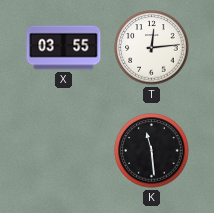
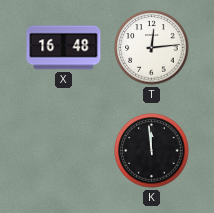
X: 03:55 -> 16:48
K: 11:29 -> 11:59
